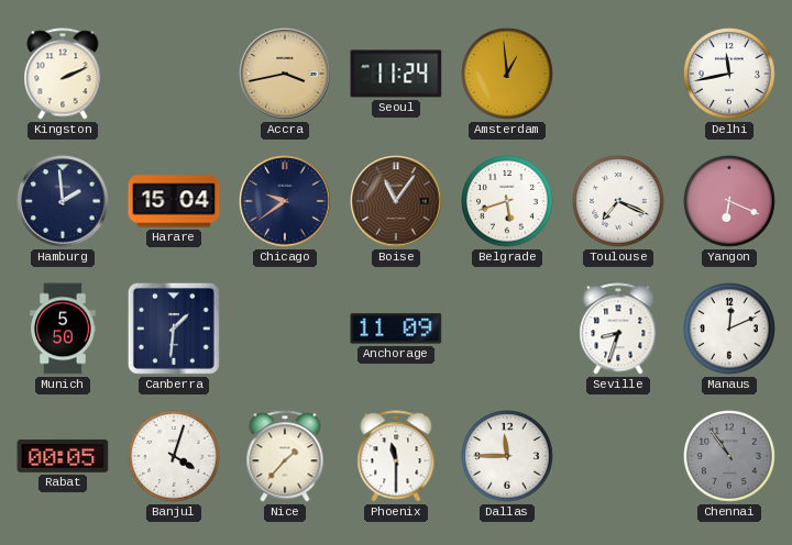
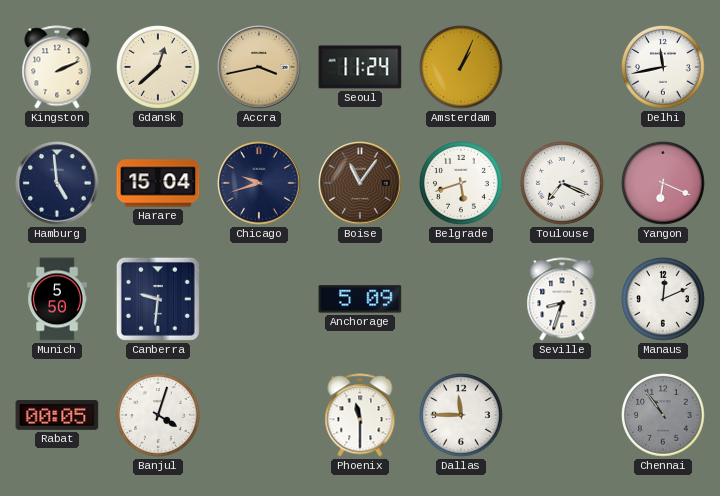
Gdansk: none -> 12:38
Amsterdam: 12:59 -> 1:04
Hamburg: 1:59 -> 4:59
Chicago: 9:39 -> 9:42
Canberra: 1:31 -> 9:31
Anchorage: 11:09 -> 5:09
Nice: 1:37 -> none
